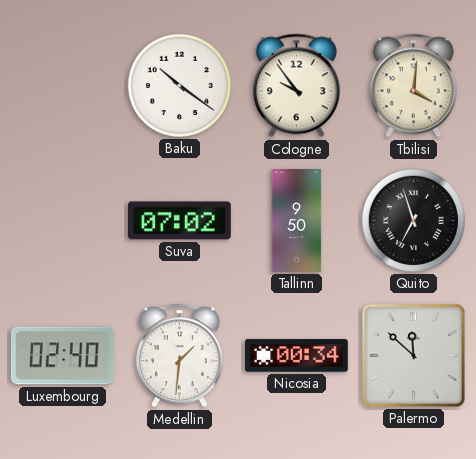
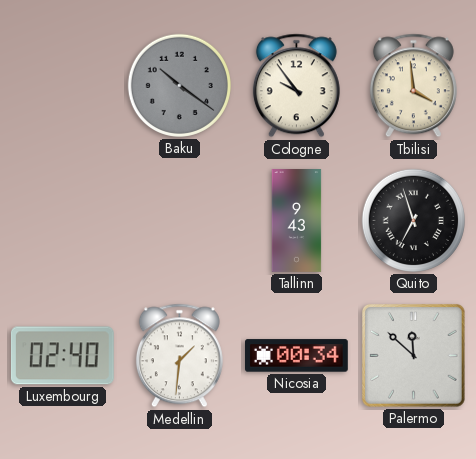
Baku dial: white -> grey
Tbilisi: 4:01 -> 3:59
Suva: 07:02 -> none
Tallinn: 9:50 -> 9:43
